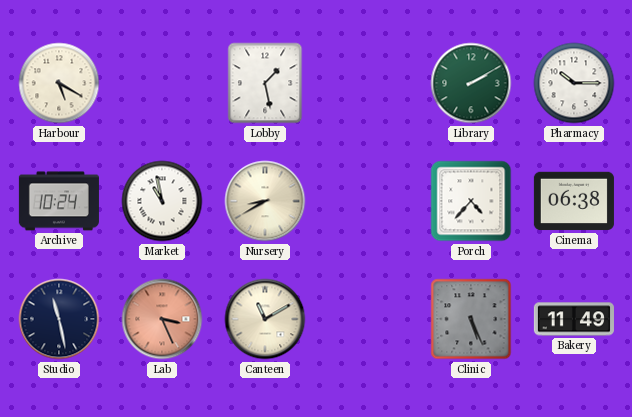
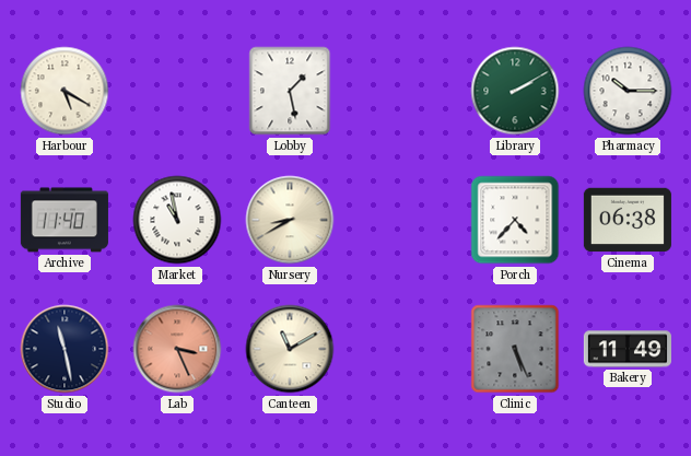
Archive: 10:24 -> 11:40
